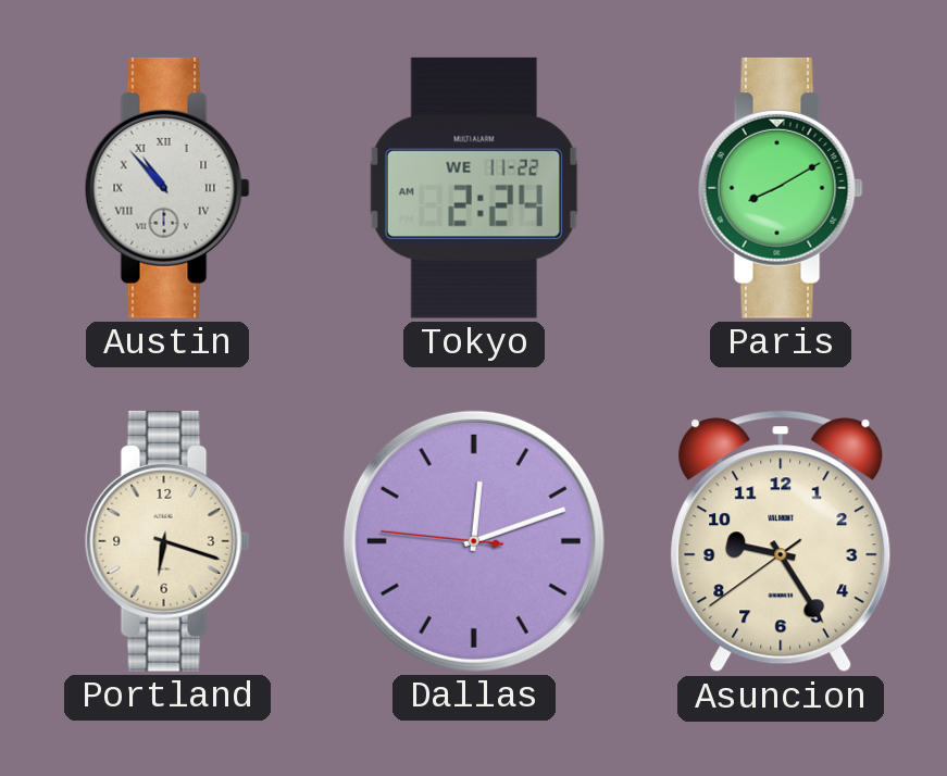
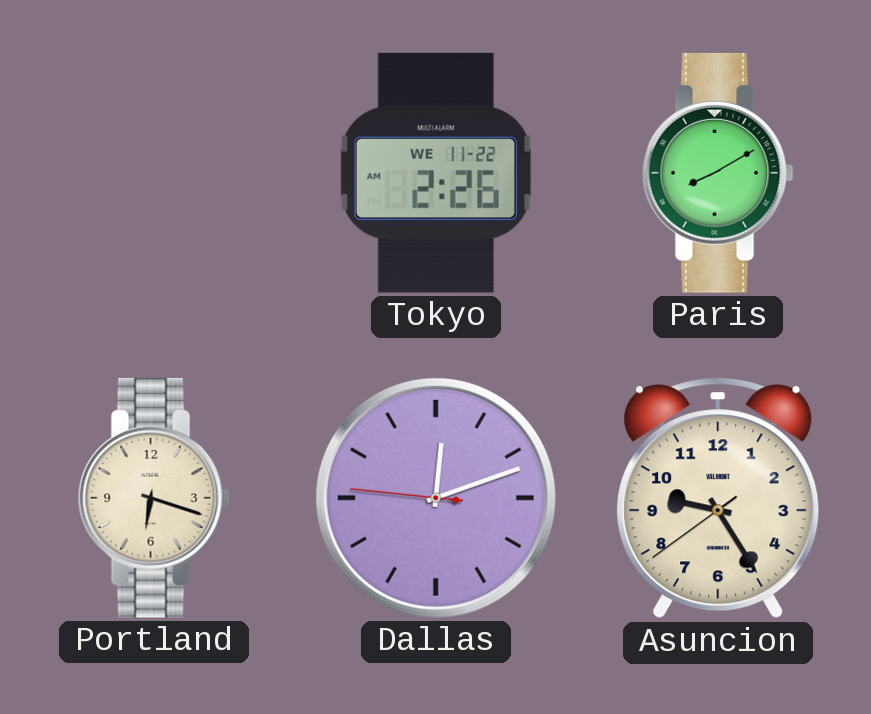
Austin: 10:53 -> none
Tokyo: 2:24 -> 2:26
